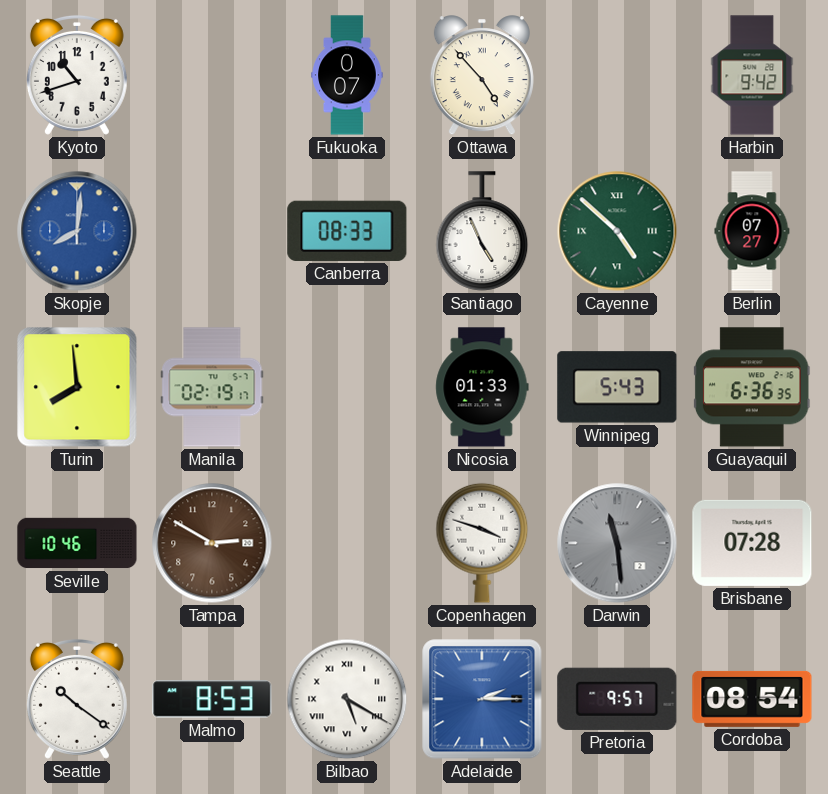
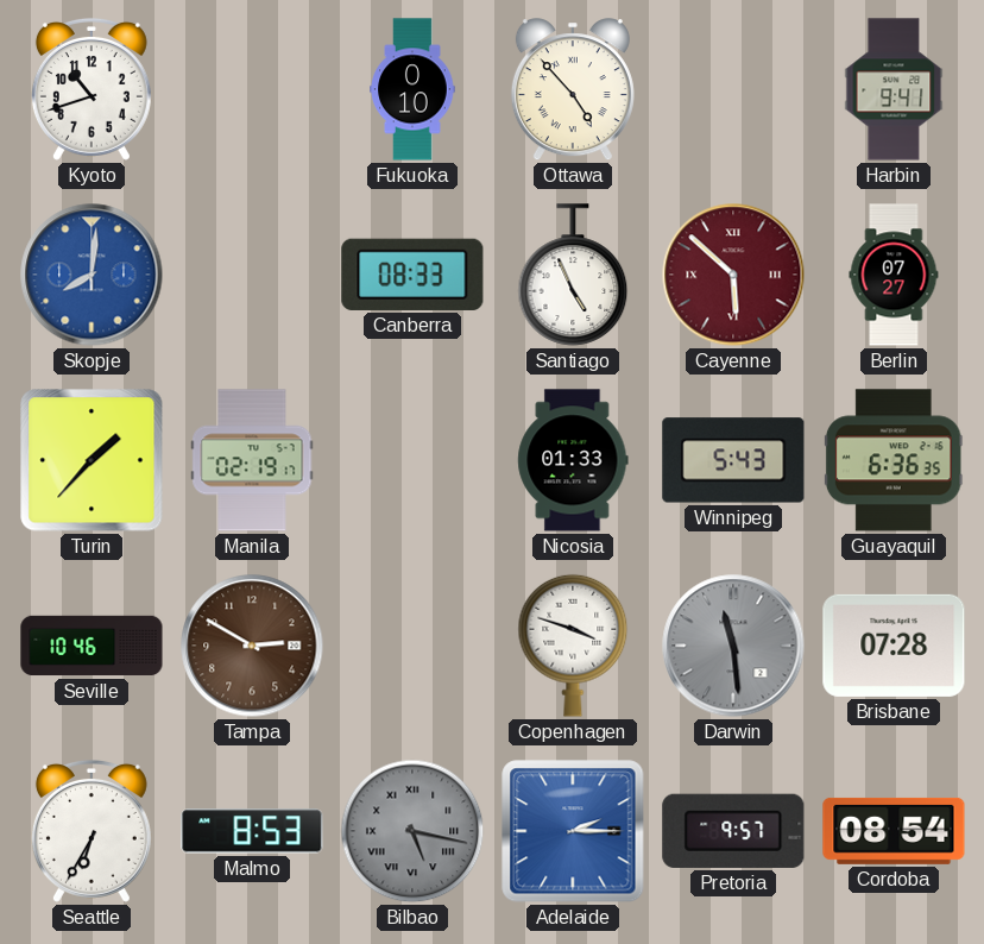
Fukuoka: 0:07 -> 0:10
Harbin: 9:42 -> 9:41
Cayenne: 4:52 -> 5:52
Cayenne dial: green -> burgundy
Turin: 7:59 -> 1:37
Seattle: 10:21 -> 6:35
Bilbao: 5:20 -> 5:17
Bilbao dial: white -> grey
